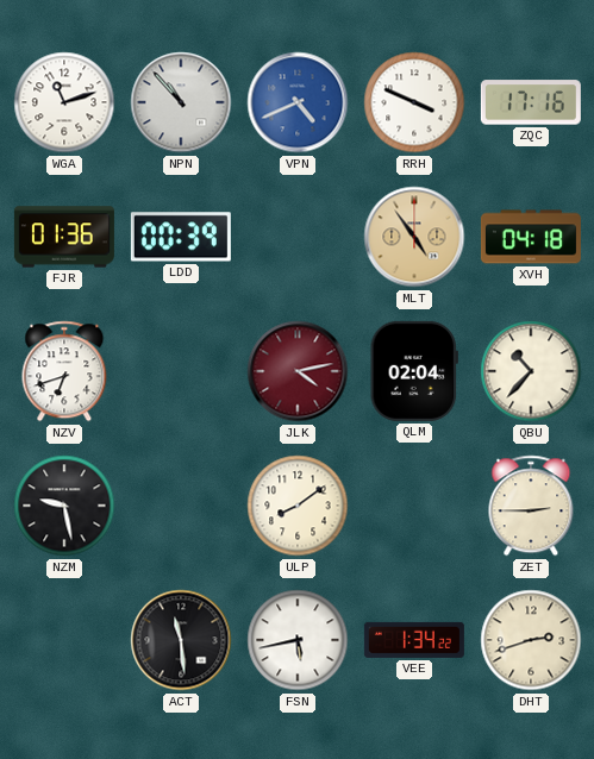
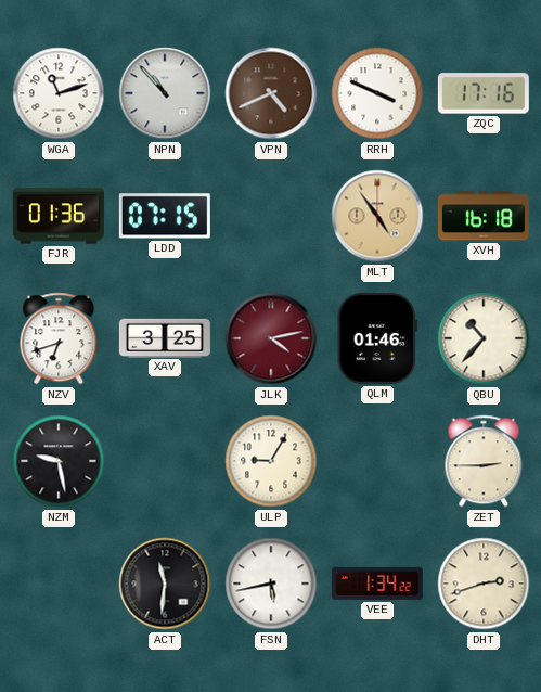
VPN dial: blue -> brown
LDD: 00:39 -> 07:15
XVH: 04:18 -> 16:18
XAV: none -> 3:25
QLM: 02:04 -> 01:46
ULP: 8:09 -> 9:05
ACT: 11:29 -> 11:31
